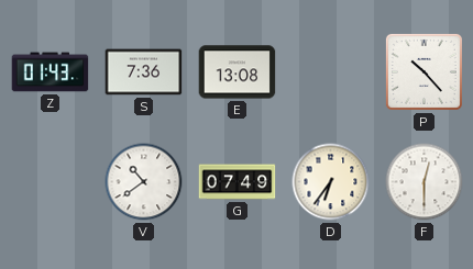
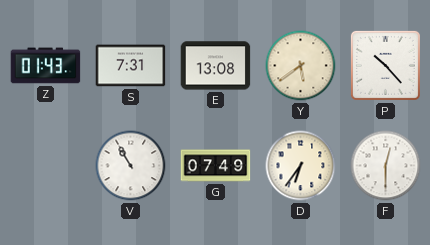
S: 7:36 -> 7:31
Y: none -> 5:39
V: 10:39 -> 10:55
